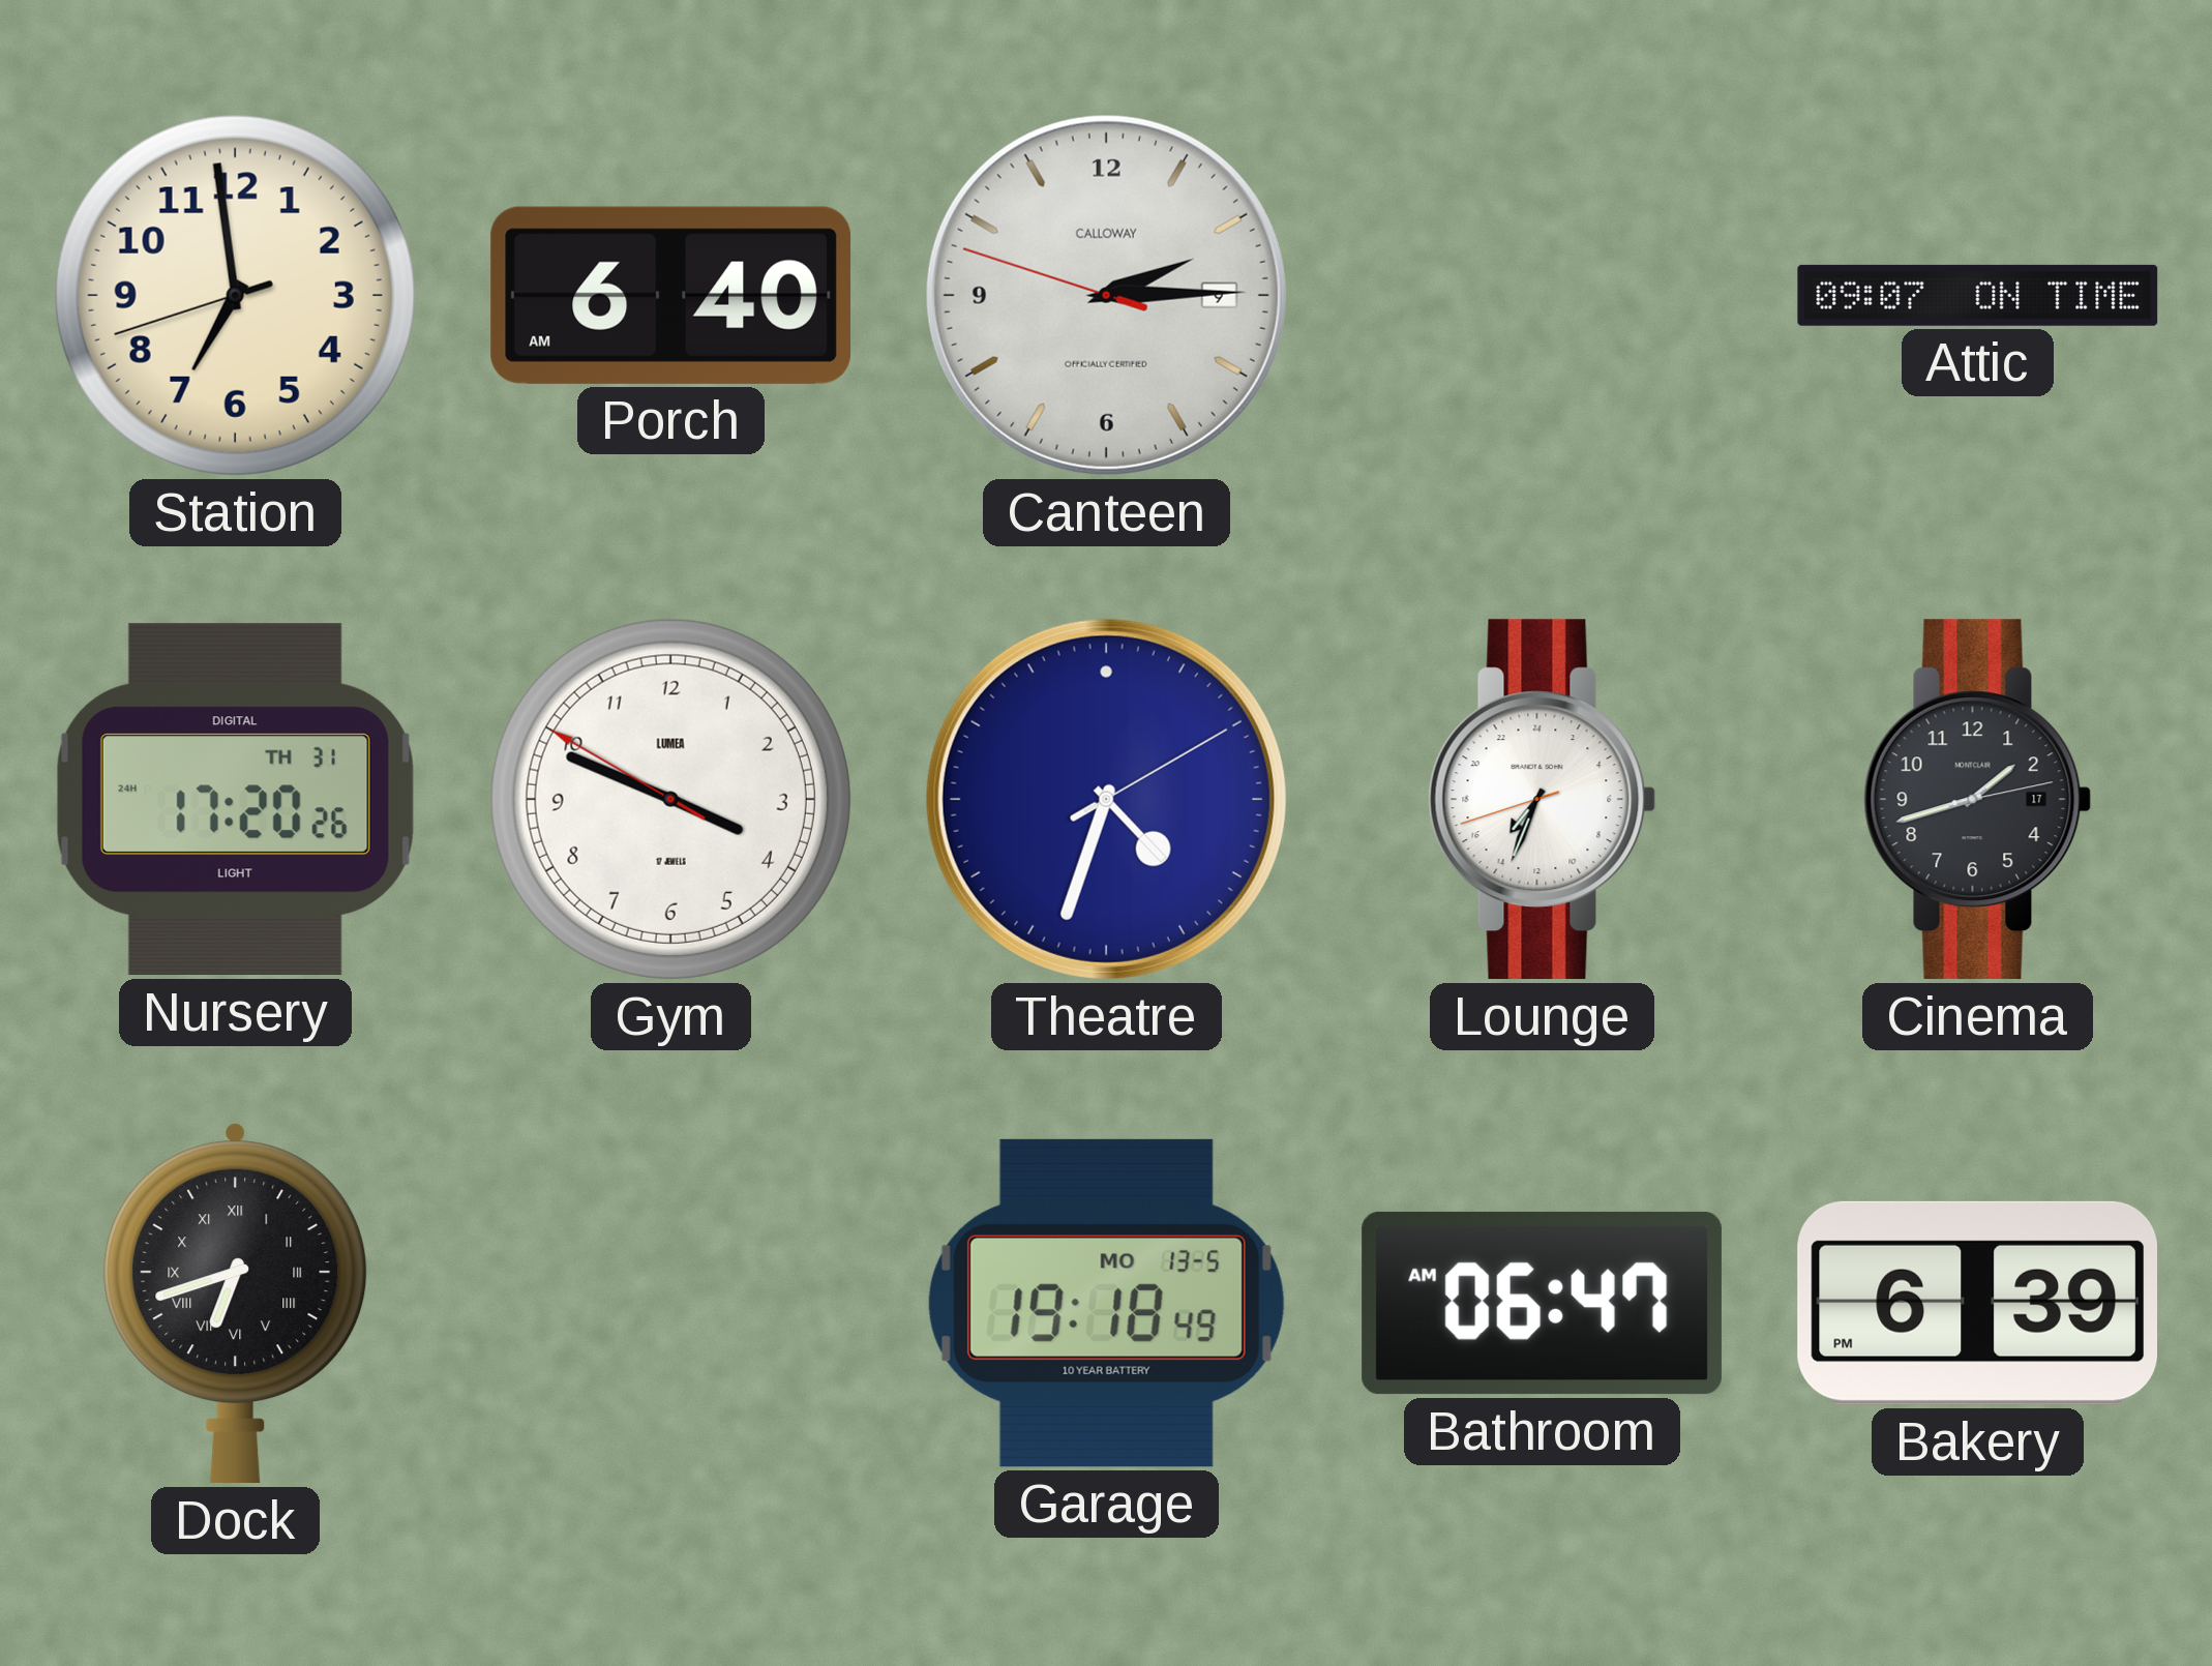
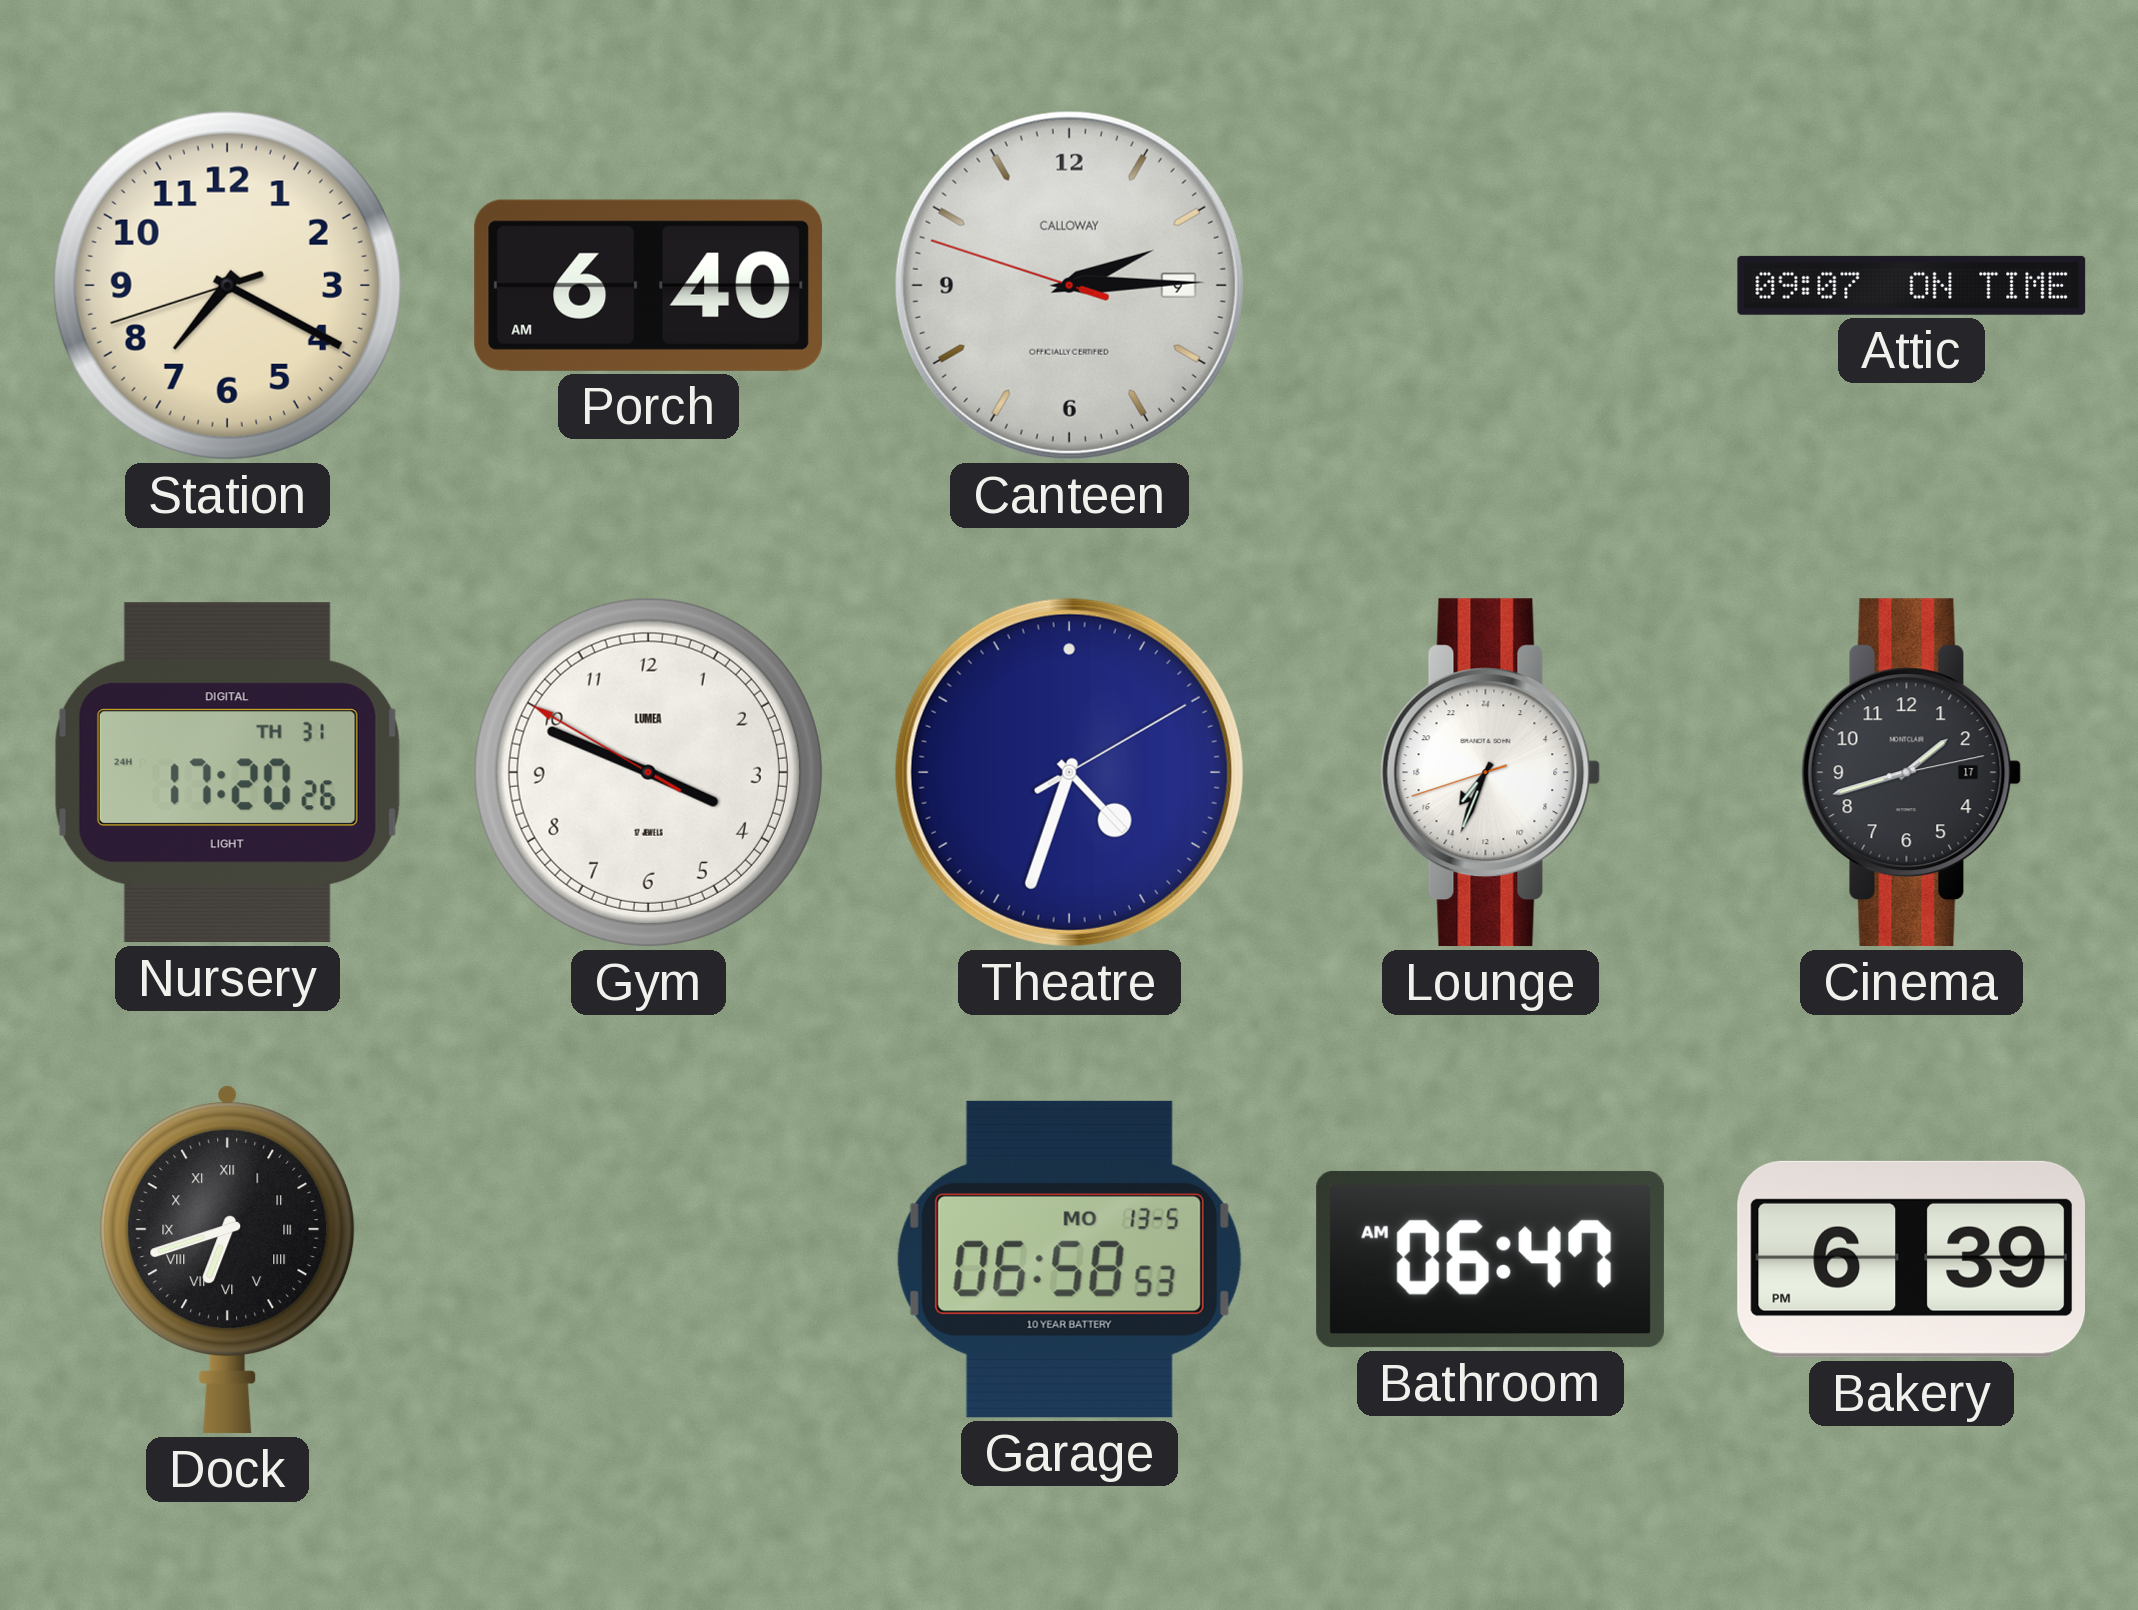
Station: 6:58 -> 7:19
Garage: 19:18 -> 06:58
